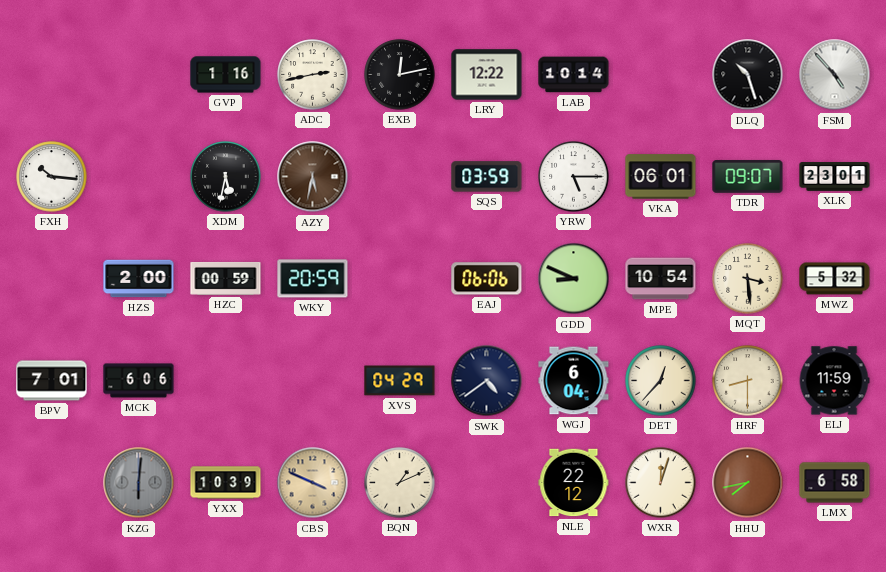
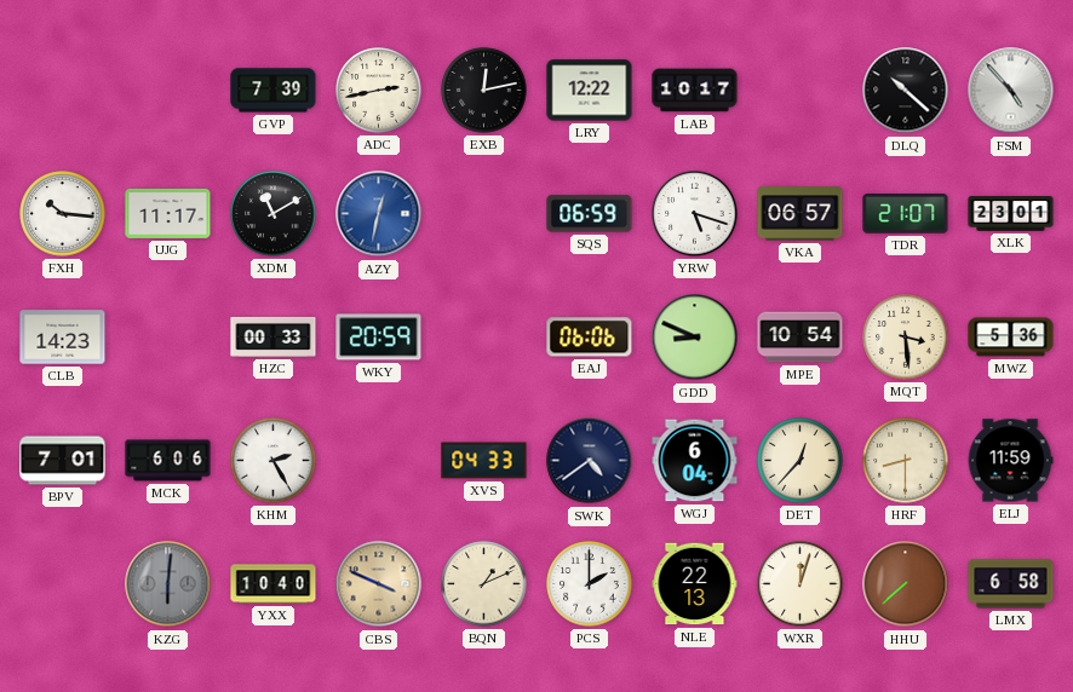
GVP: 1:16 -> 7:39
LAB: 10:14 -> 10:17
DLQ: 10:27 -> 10:22
UJG: none -> 11:17
XDM: 5:32 -> 11:10
AZY: 5:32 -> 12:32
AZY dial: brown -> blue
SQS: 03:59 -> 06:59
YRW: 5:15 -> 5:18
VKA: 06:01 -> 06:57
TDR: 09:07 -> 21:07
CLB: none -> 14:23
HZS: 2:00 -> none
HZC: 00:59 -> 00:33
MWZ: 5:32 -> 5:36
KHM: none -> 2:25
XVS: 04:29 -> 04:33
YXX: 10:39 -> 10:40
PCS: none -> 2:00
NLE: 22:12 -> 22:13
HHU: 7:43 -> 7:38
